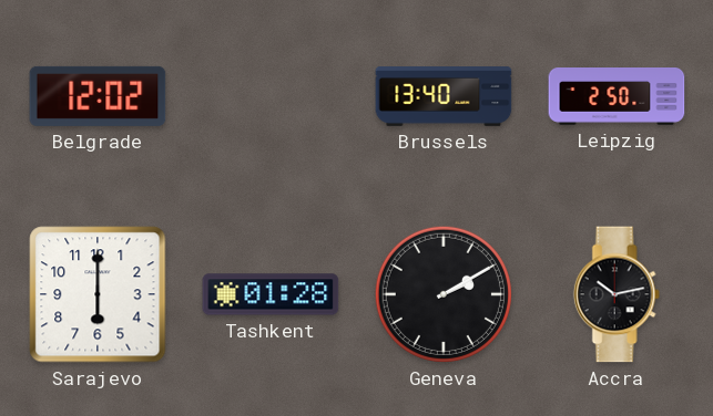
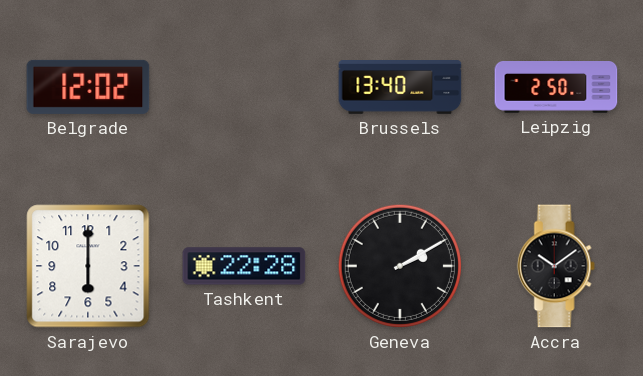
Tashkent: 01:28 -> 22:28
Accra: 10:13 -> 10:09
